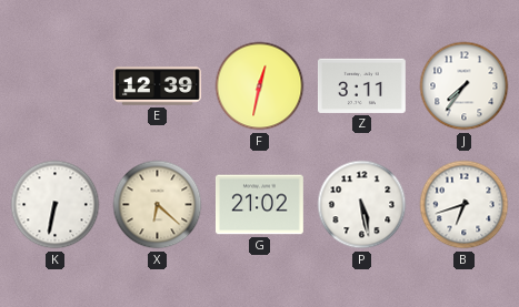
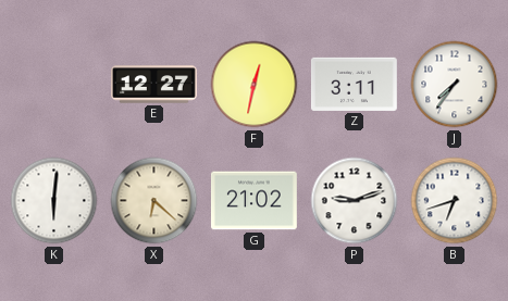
E: 12:39 -> 12:27
K: 6:32 -> 6:01
P: 5:28 -> 9:12
